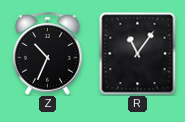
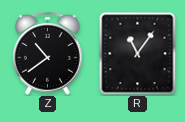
Z: 10:34 -> 10:39
